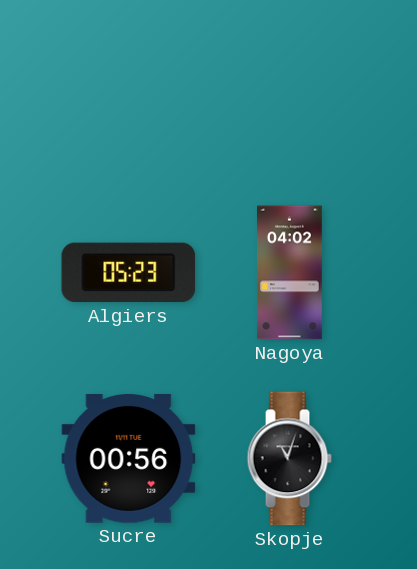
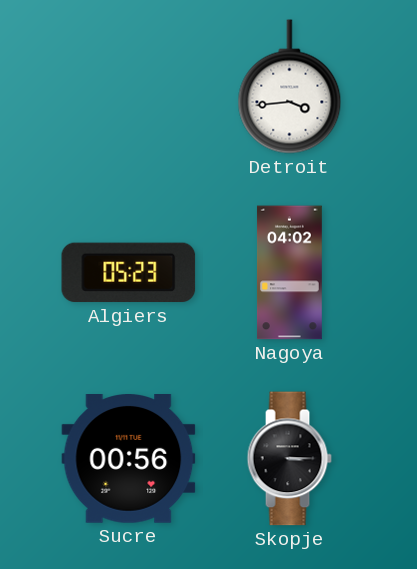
Detroit: none -> 3:44
Skopje: 11:03 -> 3:15
